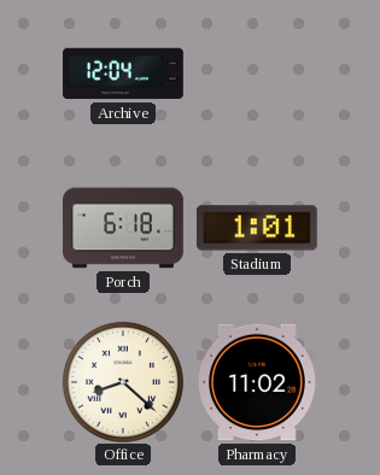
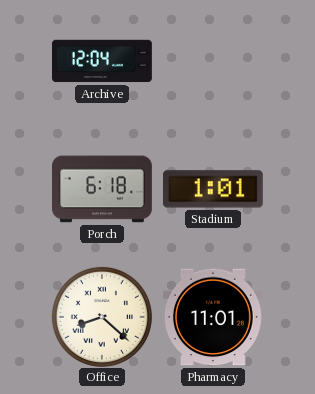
Pharmacy: 11:02 -> 11:01
